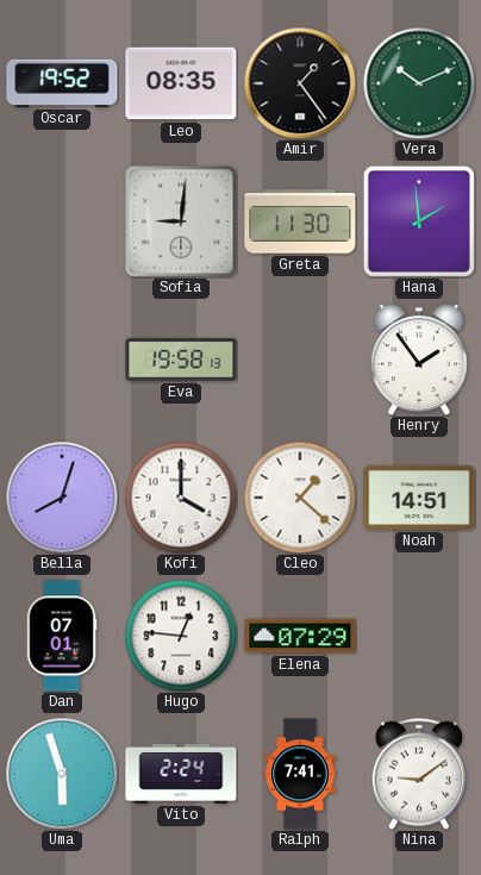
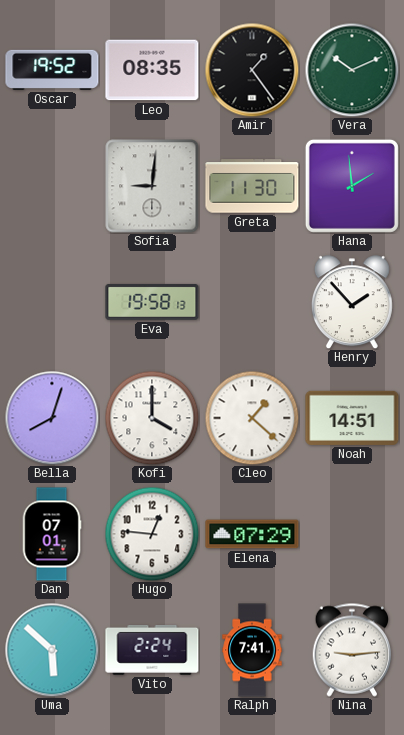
Henry: 1:54 -> 1:53
Uma: 5:57 -> 5:52
Nina: 9:09 -> 9:14
